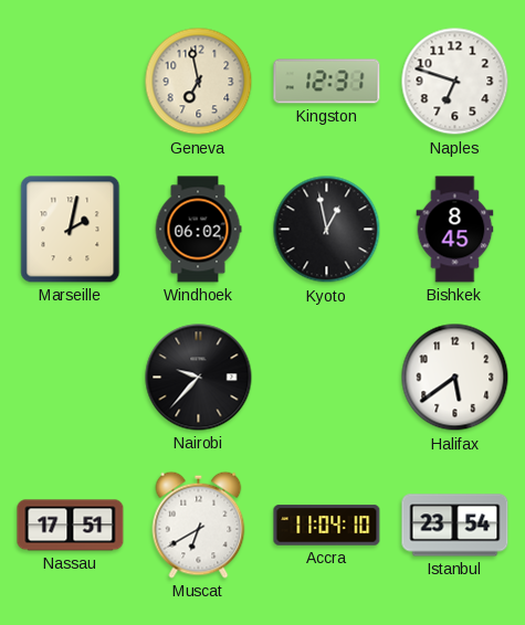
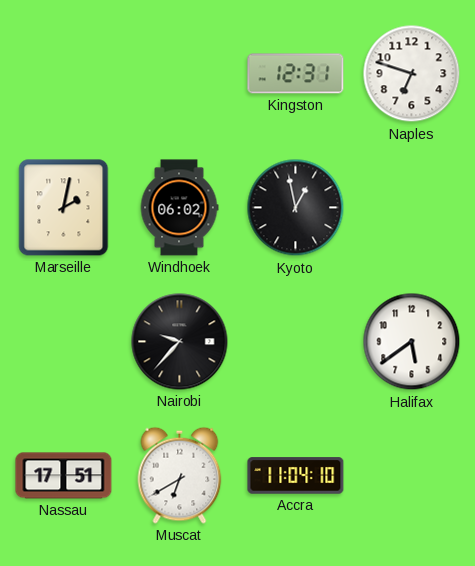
Geneva: 6:58 -> none
Bishkek: 8:45 -> none
Istanbul: 23:54 -> none
